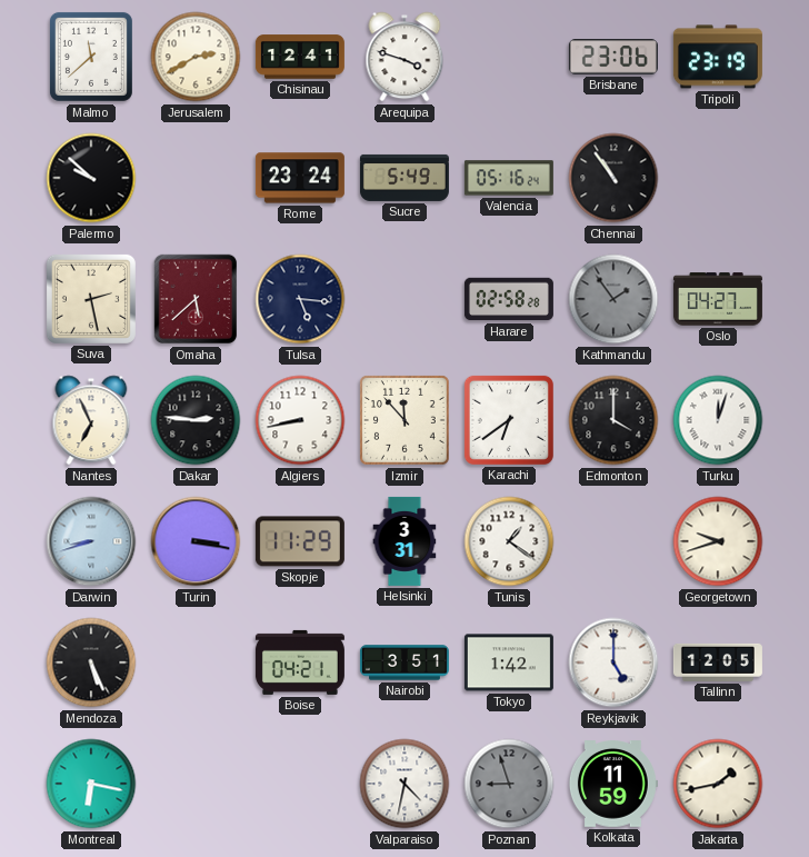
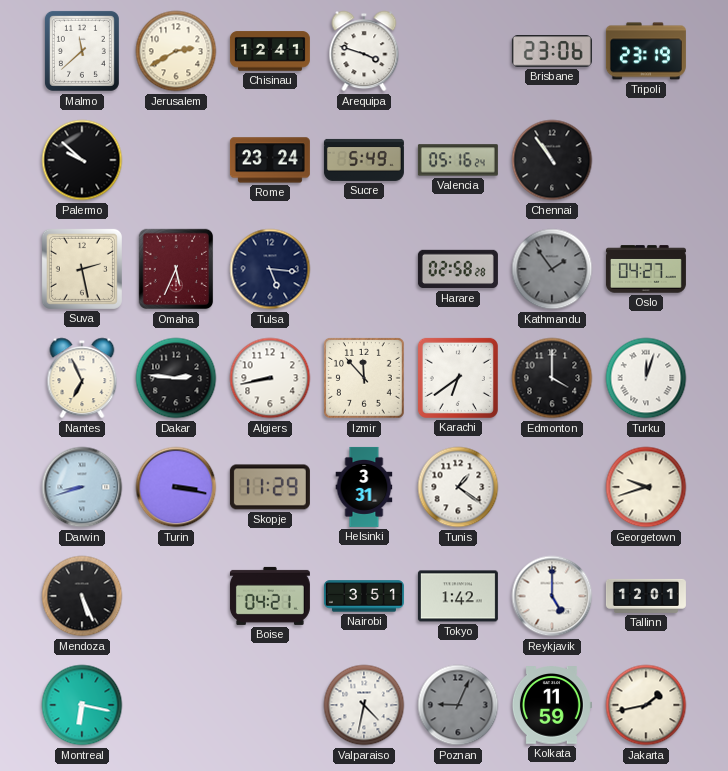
Omaha: 5:38 -> 5:34
Tallinn: 12:05 -> 12:01
Poznan: 8:57 -> 9:04
